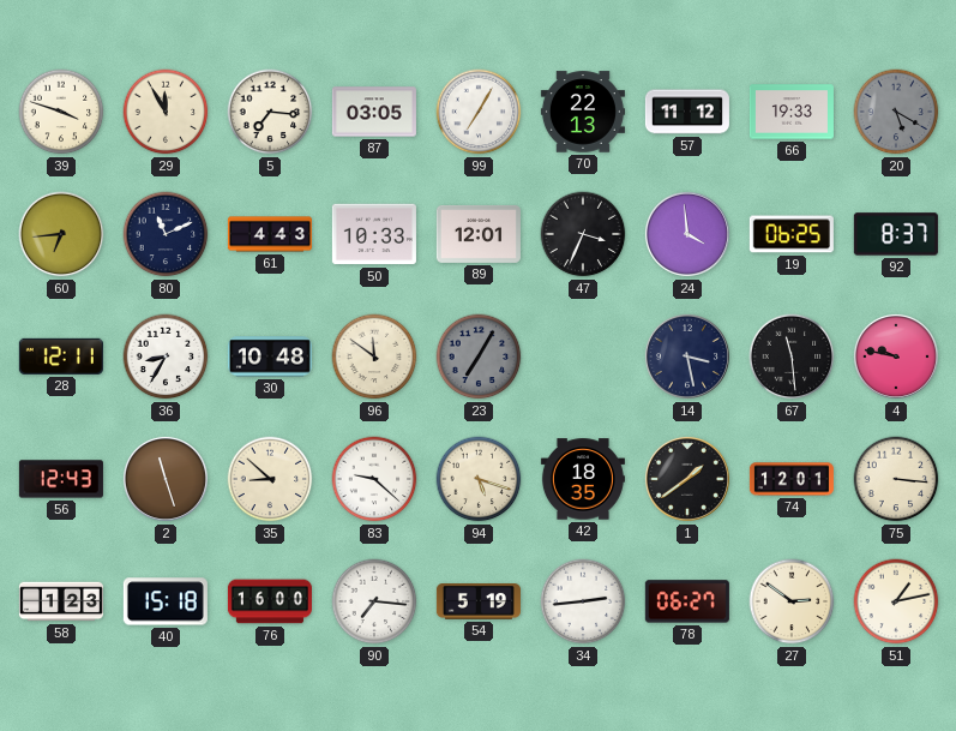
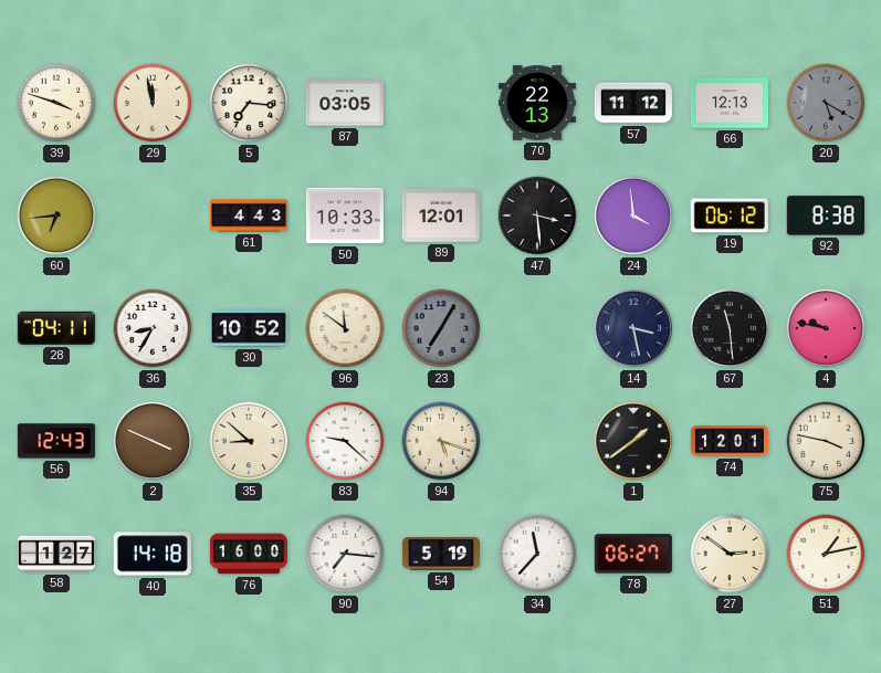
29: 11:55 -> 11:58
99: 7:05 -> none
66: 19:33 -> 12:13
80: 11:11 -> none
47: 3:34 -> 3:29
19: 06:25 -> 06:12
92: 8:37 -> 8:38
28: 12:11 -> 04:11
30: 10:48 -> 10:52
2: 11:27 -> 3:49
42: 18:35 -> none
75: 3:16 -> 3:47
58: 1:23 -> 1:27
40: 15:18 -> 14:18
34: 2:44 -> 11:37
